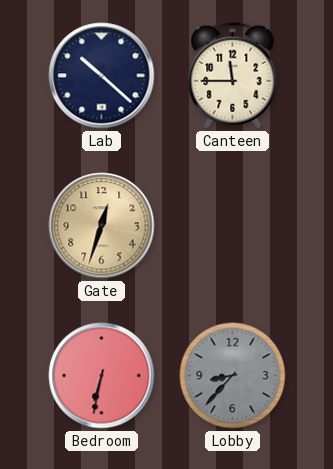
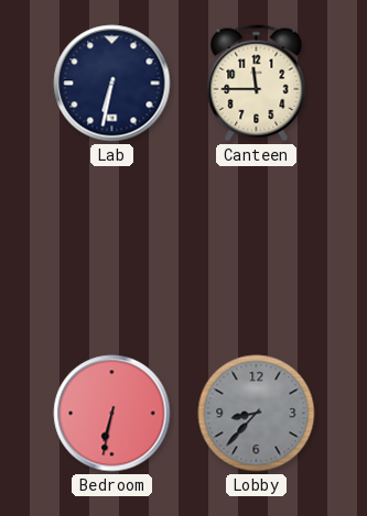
Lab: 10:22 -> 6:32
Gate: 12:33 -> none
